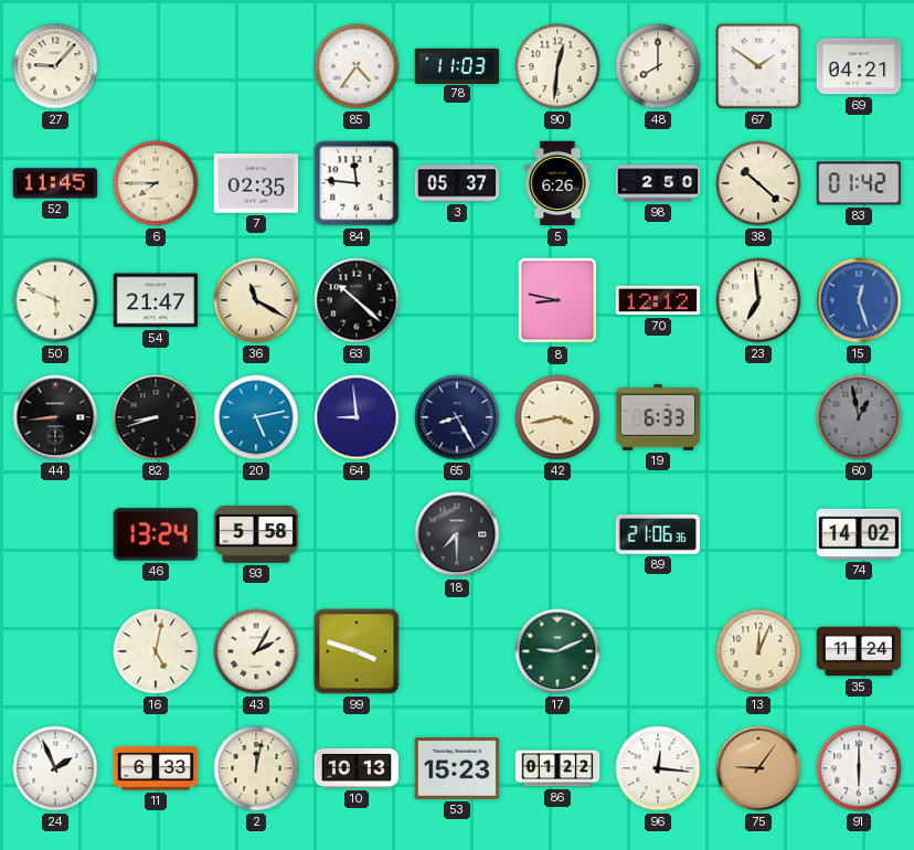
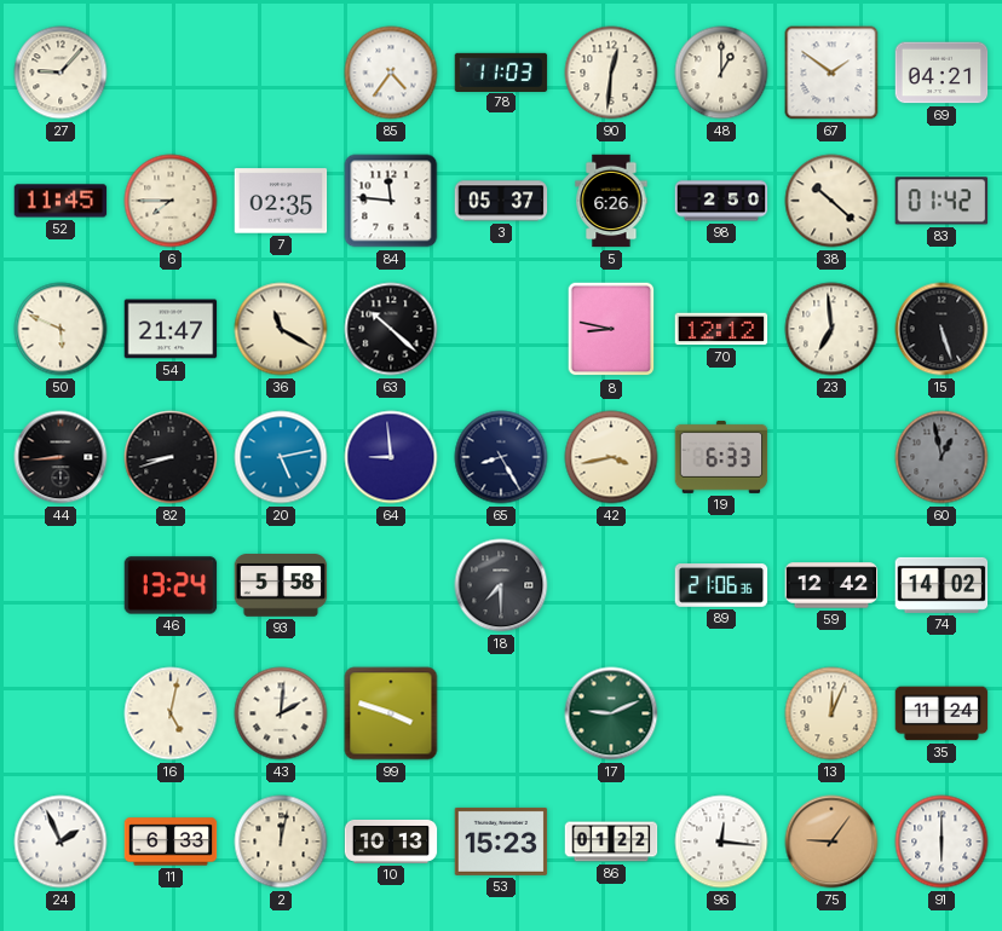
48: 8:00 -> 1:00
15: 12:27 -> 5:27
15 dial: blue -> black
59: none -> 12:42
43: 2:05 -> 2:01
